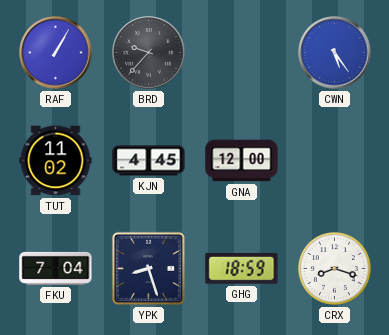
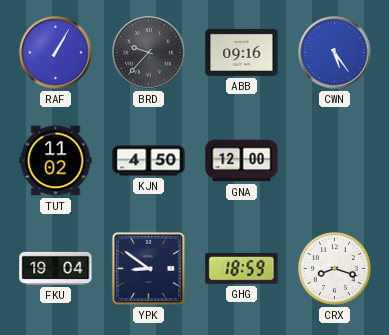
ABB: none -> 09:16
KJN: 4:45 -> 4:50
FKU: 7:04 -> 19:04
YPK: 8:27 -> 8:51
